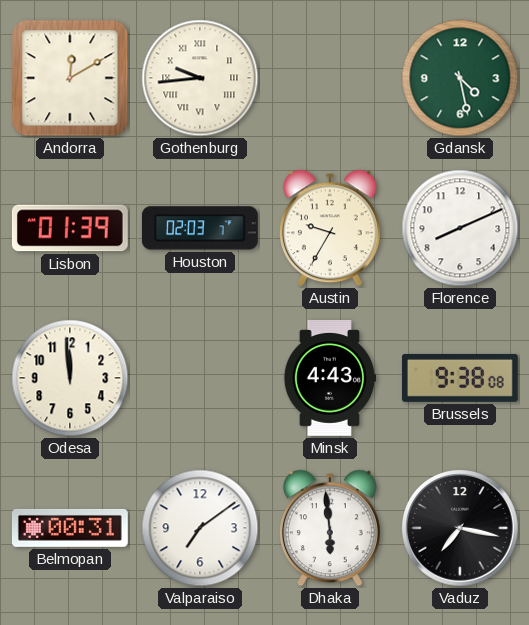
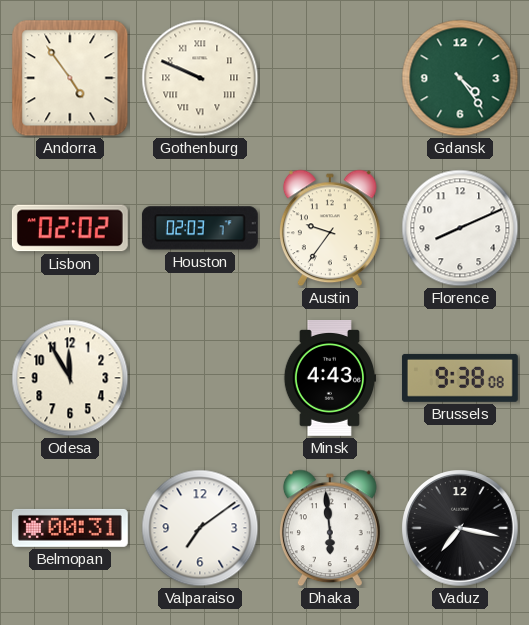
Andorra: 12:10 -> 4:54
Gothenburg: 9:44 -> 9:49
Gdansk: 4:28 -> 4:24
Lisbon: 01:39 -> 02:02
Austin: 9:35 -> 9:36
Odesa: 11:59 -> 11:55
